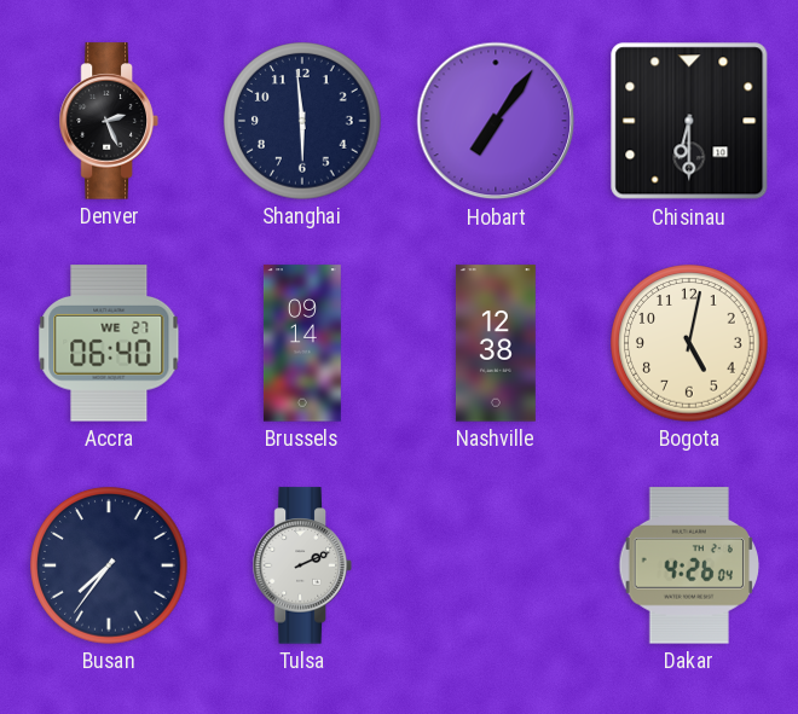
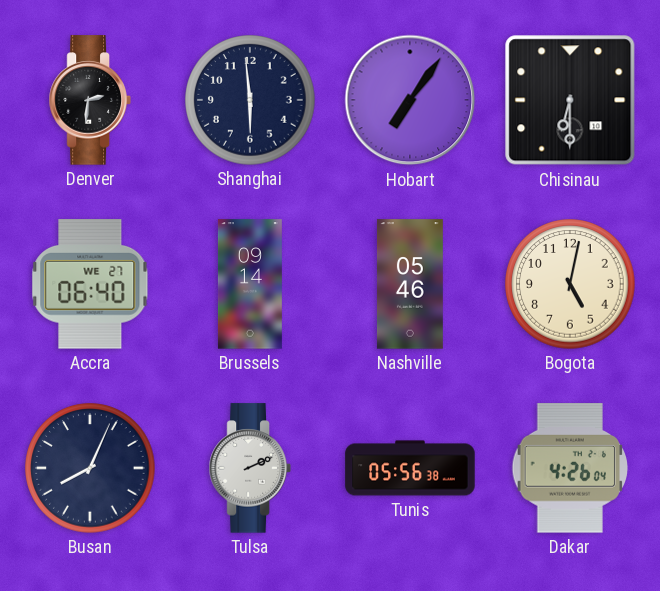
Denver: 2:26 -> 2:31
Nashville: 12:38 -> 05:46
Busan: 7:36 -> 8:04
Tunis: none -> 05:56
